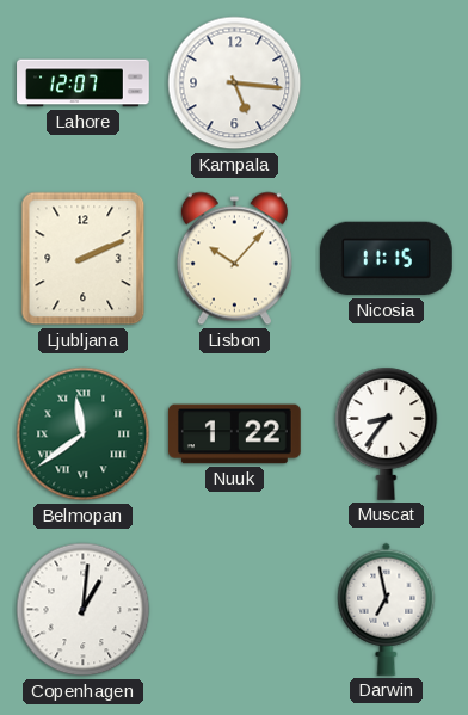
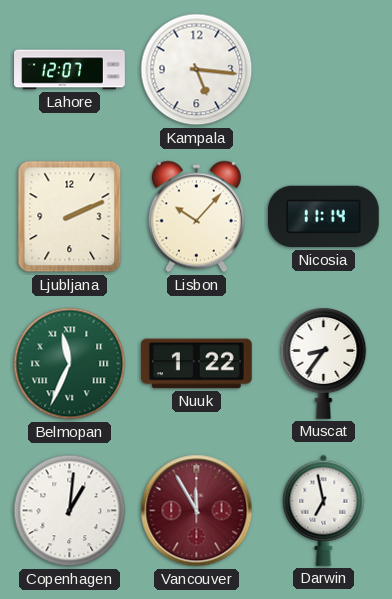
Nicosia: 11:15 -> 11:14
Belmopan: 11:39 -> 11:34
Vancouver: none -> 11:55
